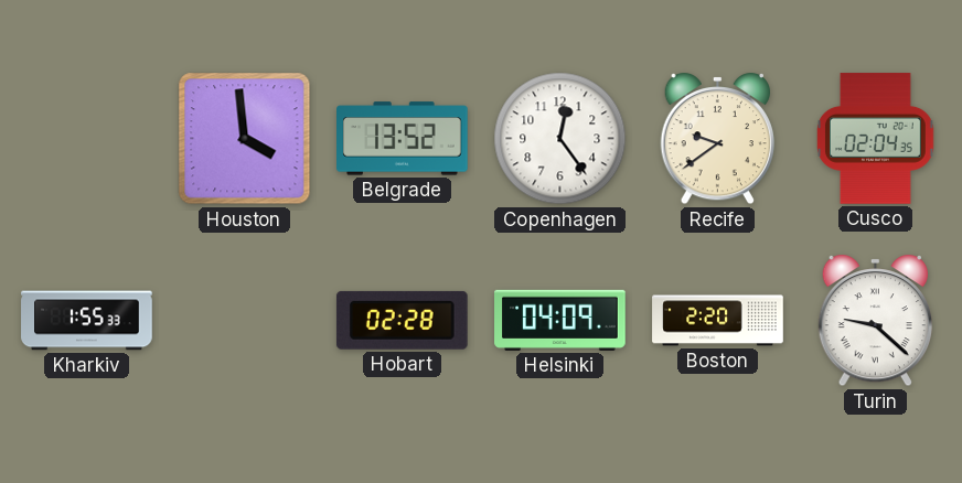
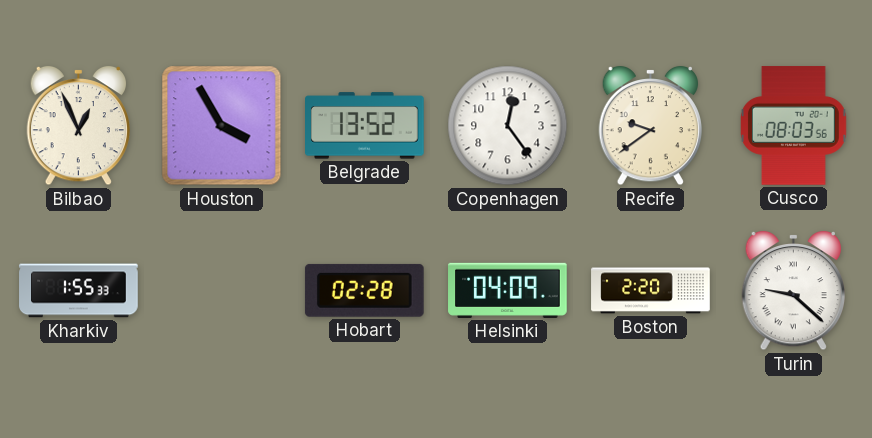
Bilbao: none -> 12:56
Houston: 3:59 -> 3:55
Cusco: 02:04 -> 08:03
